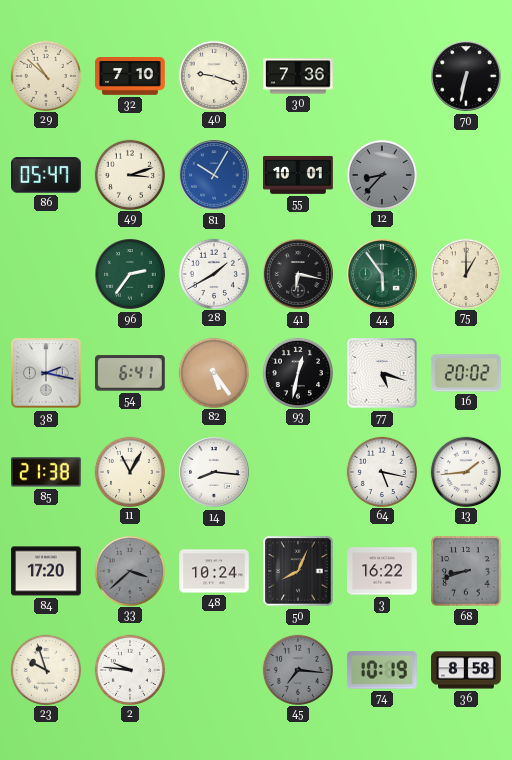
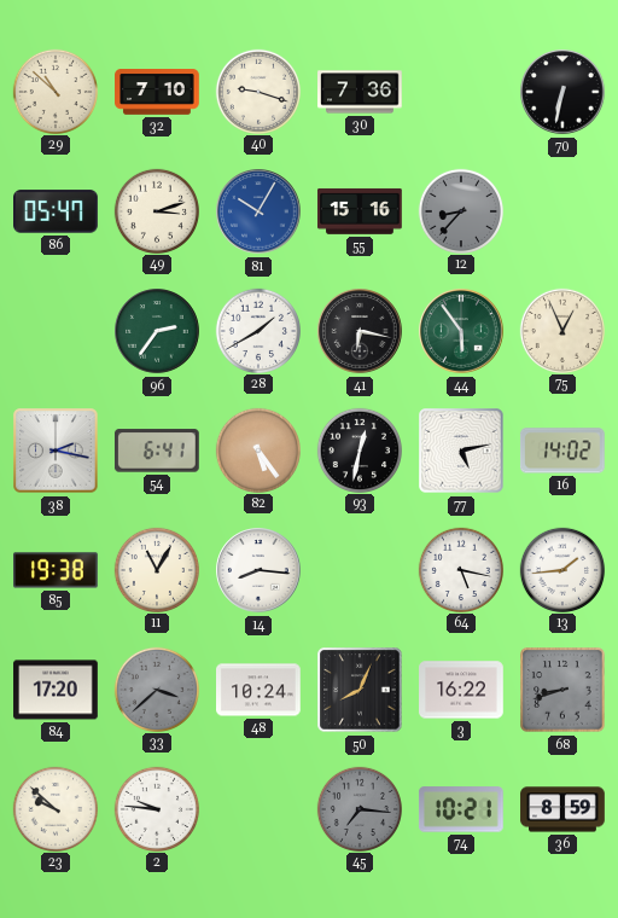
55: 10:01 -> 15:16
75: 1:00 -> 12:56
77: 5:18 -> 5:13
16: 20:02 -> 14:02
85: 21:38 -> 19:38
23: 9:57 -> 9:52
74: 10:19 -> 10:21
36: 8:58 -> 8:59
